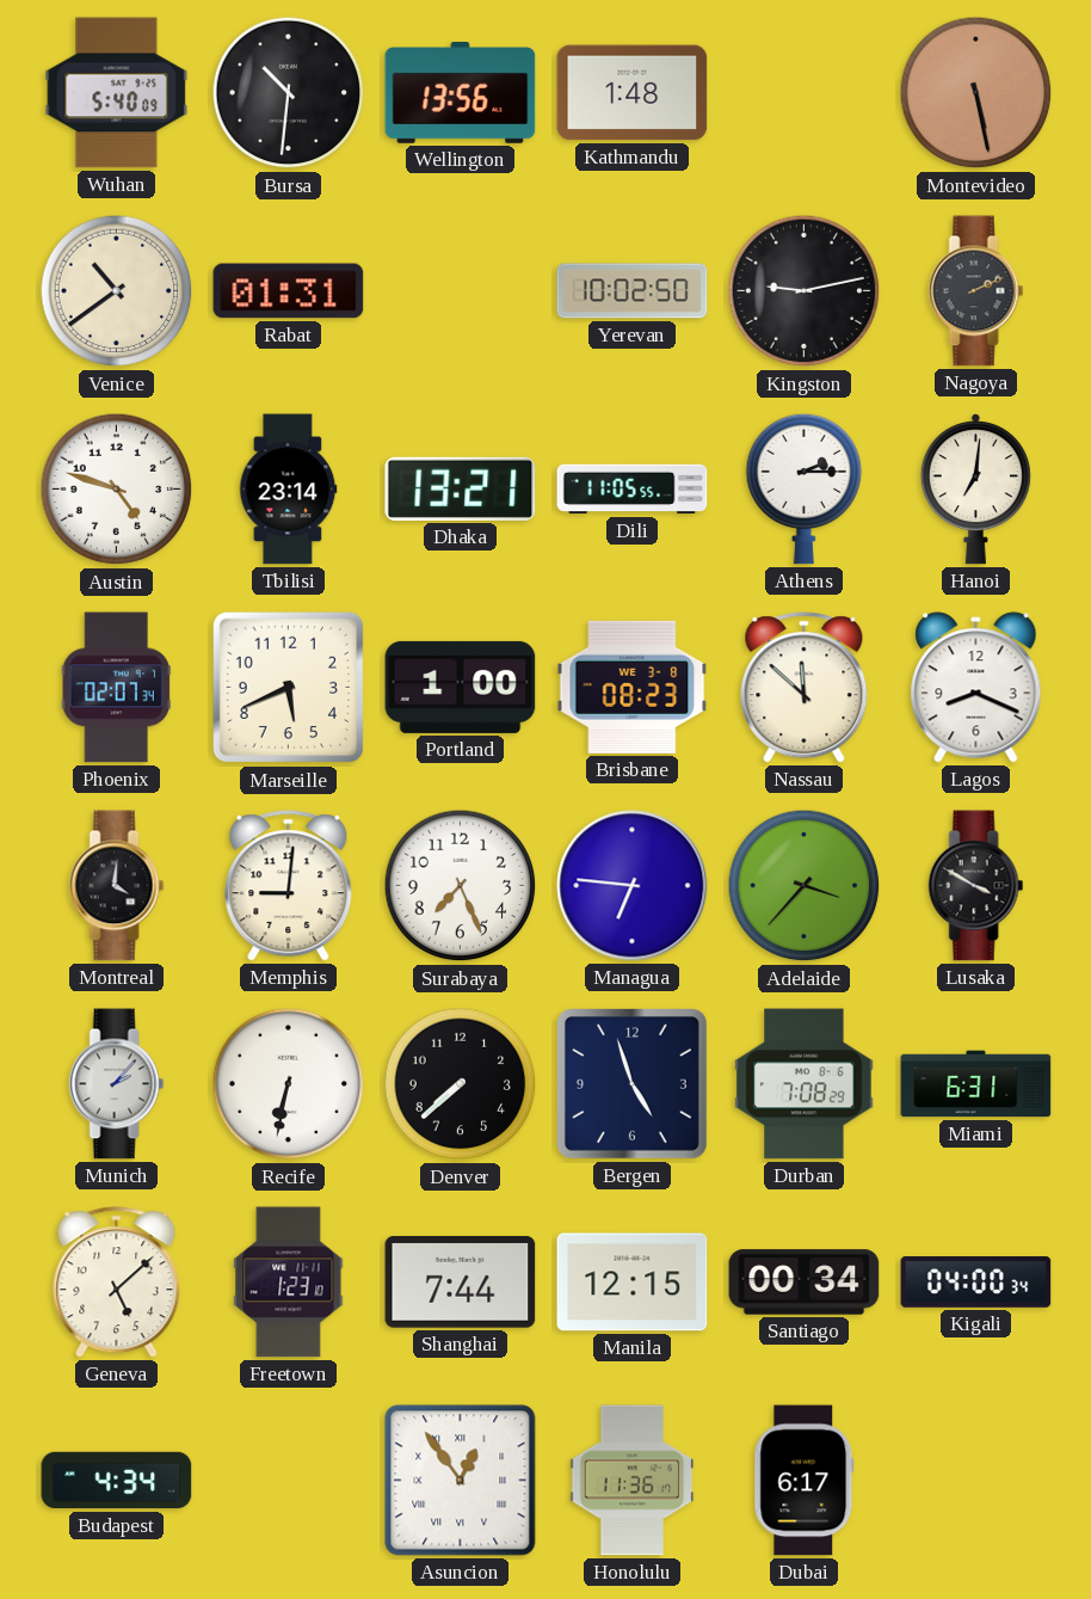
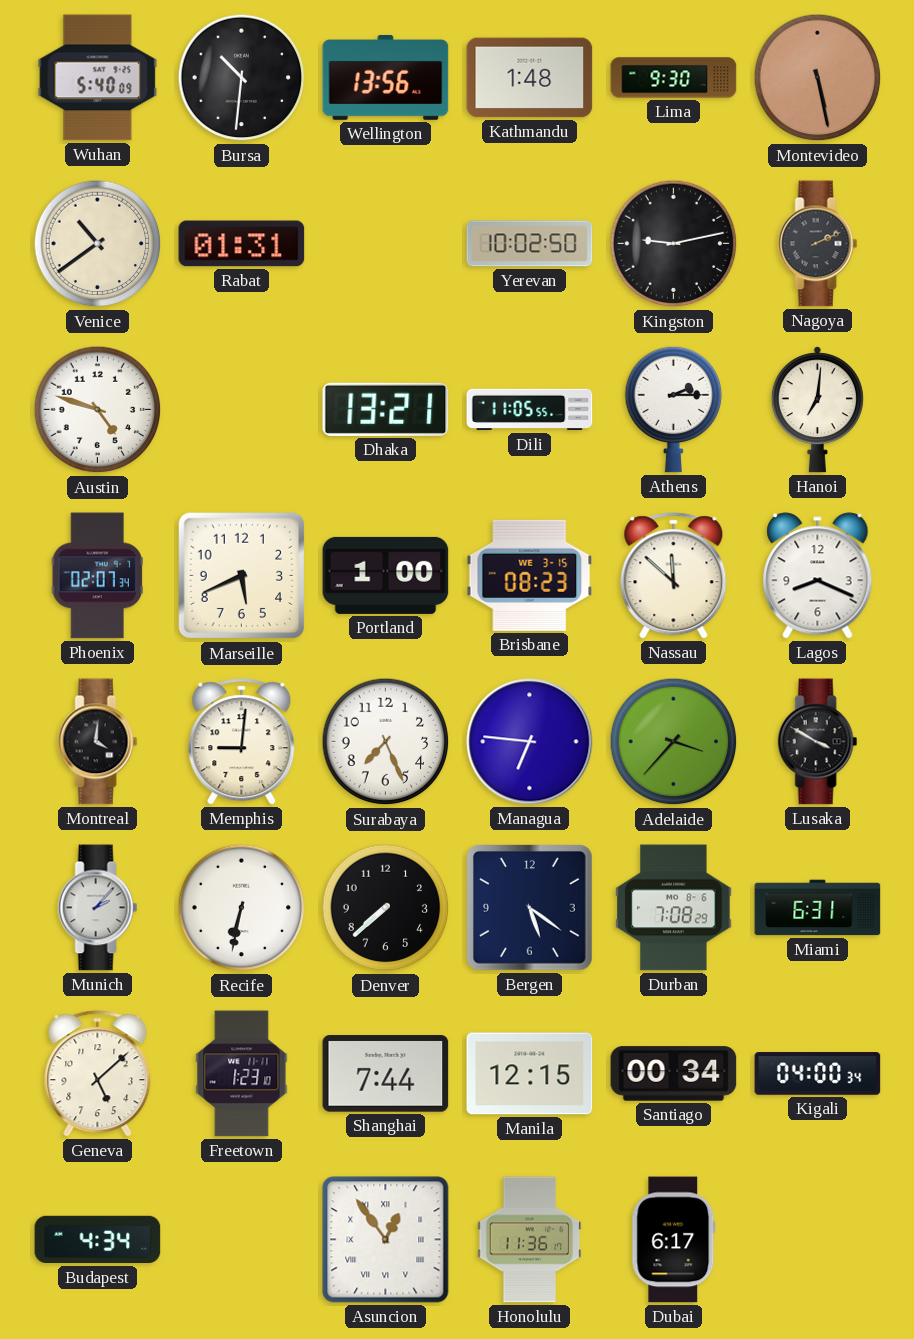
Lima: none -> 9:30
Tbilisi: 23:14 -> none
Brisbane date: WE 3-8 -> WE 3-15
Bergen: 4:57 -> 5:21
